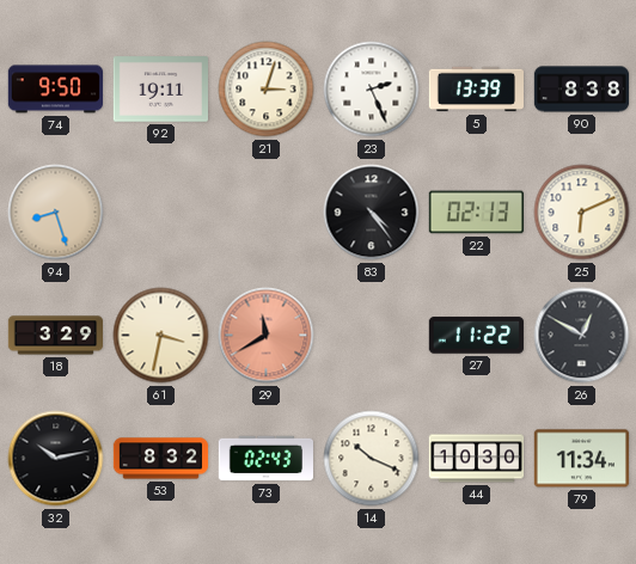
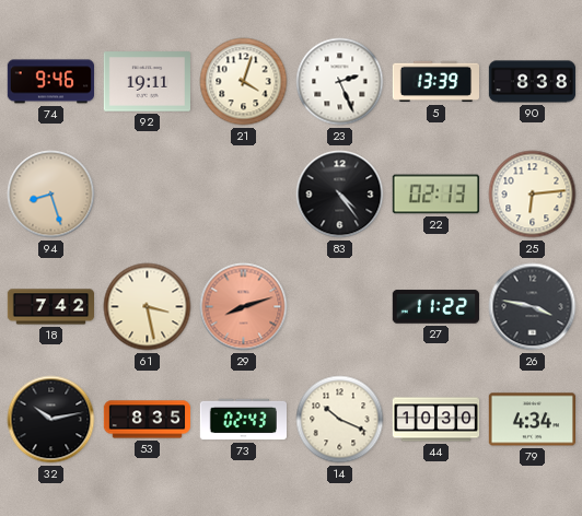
74: 9:50 -> 9:46
21: 3:03 -> 4:03
25: 6:11 -> 6:14
18: 3:29 -> 7:42
61: 3:32 -> 3:28
29: 11:40 -> 8:12
26: 12:50 -> 3:47
53: 8:32 -> 8:35
79: 11:34 -> 4:34
